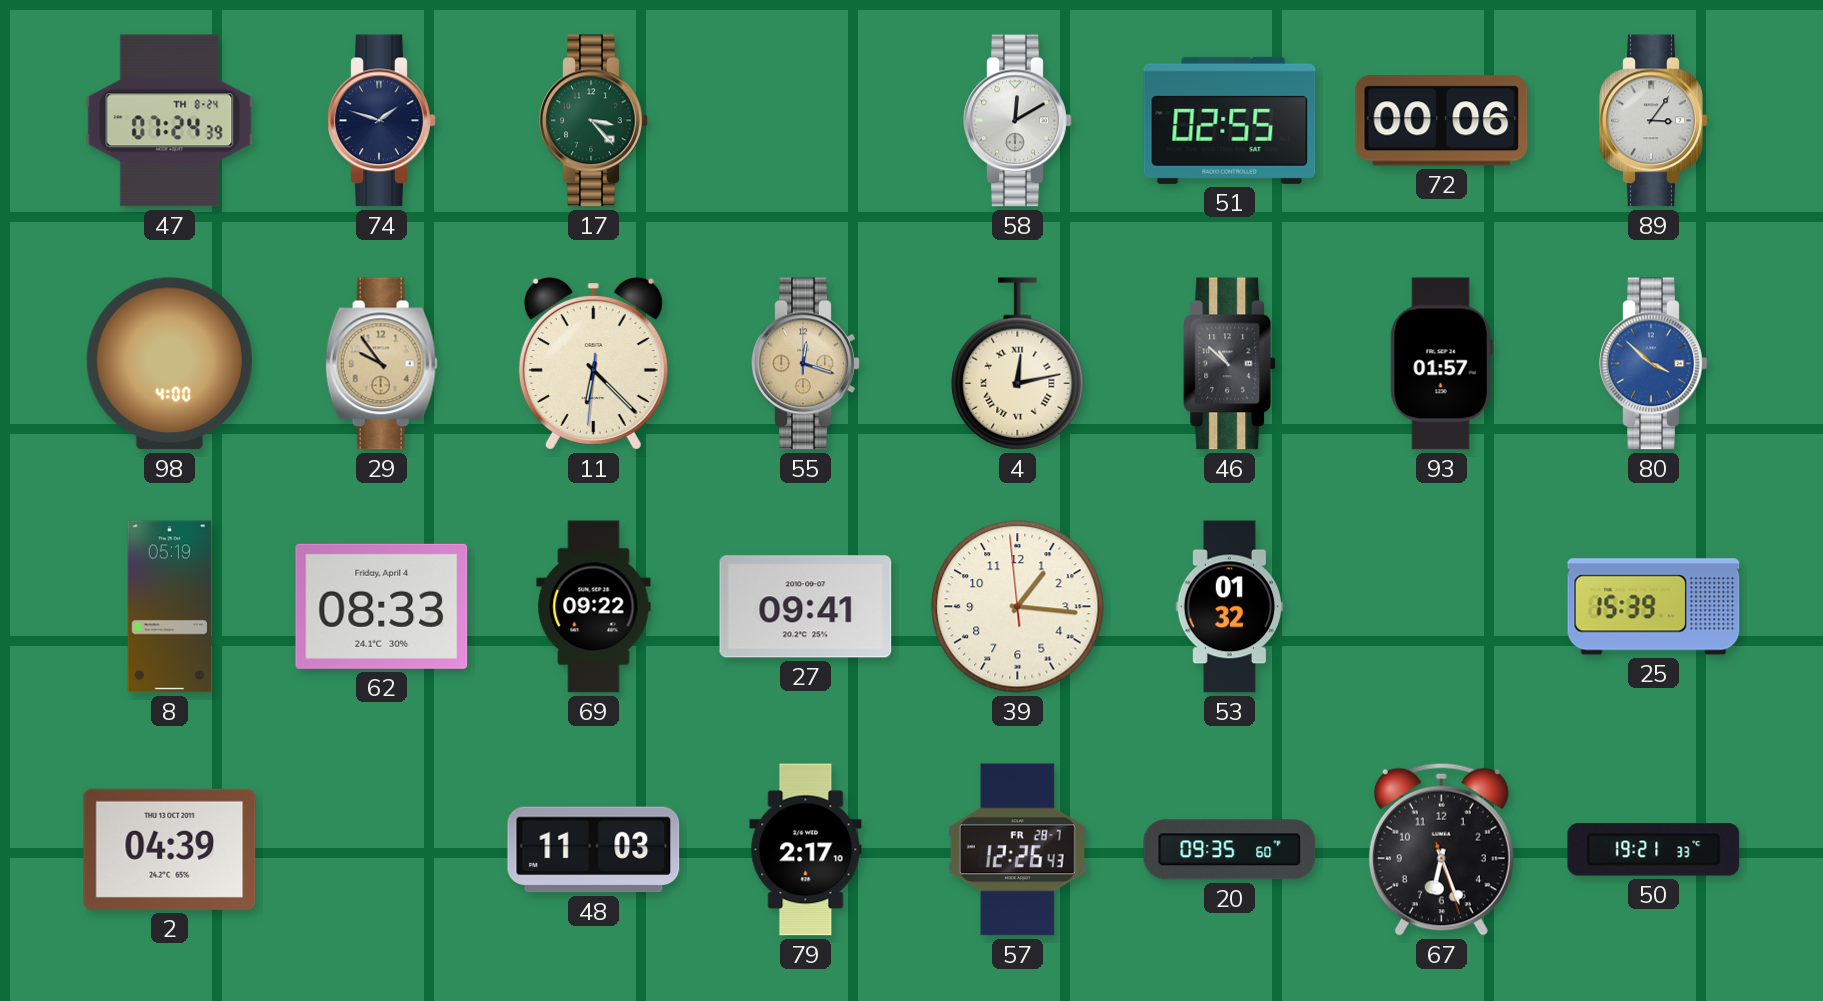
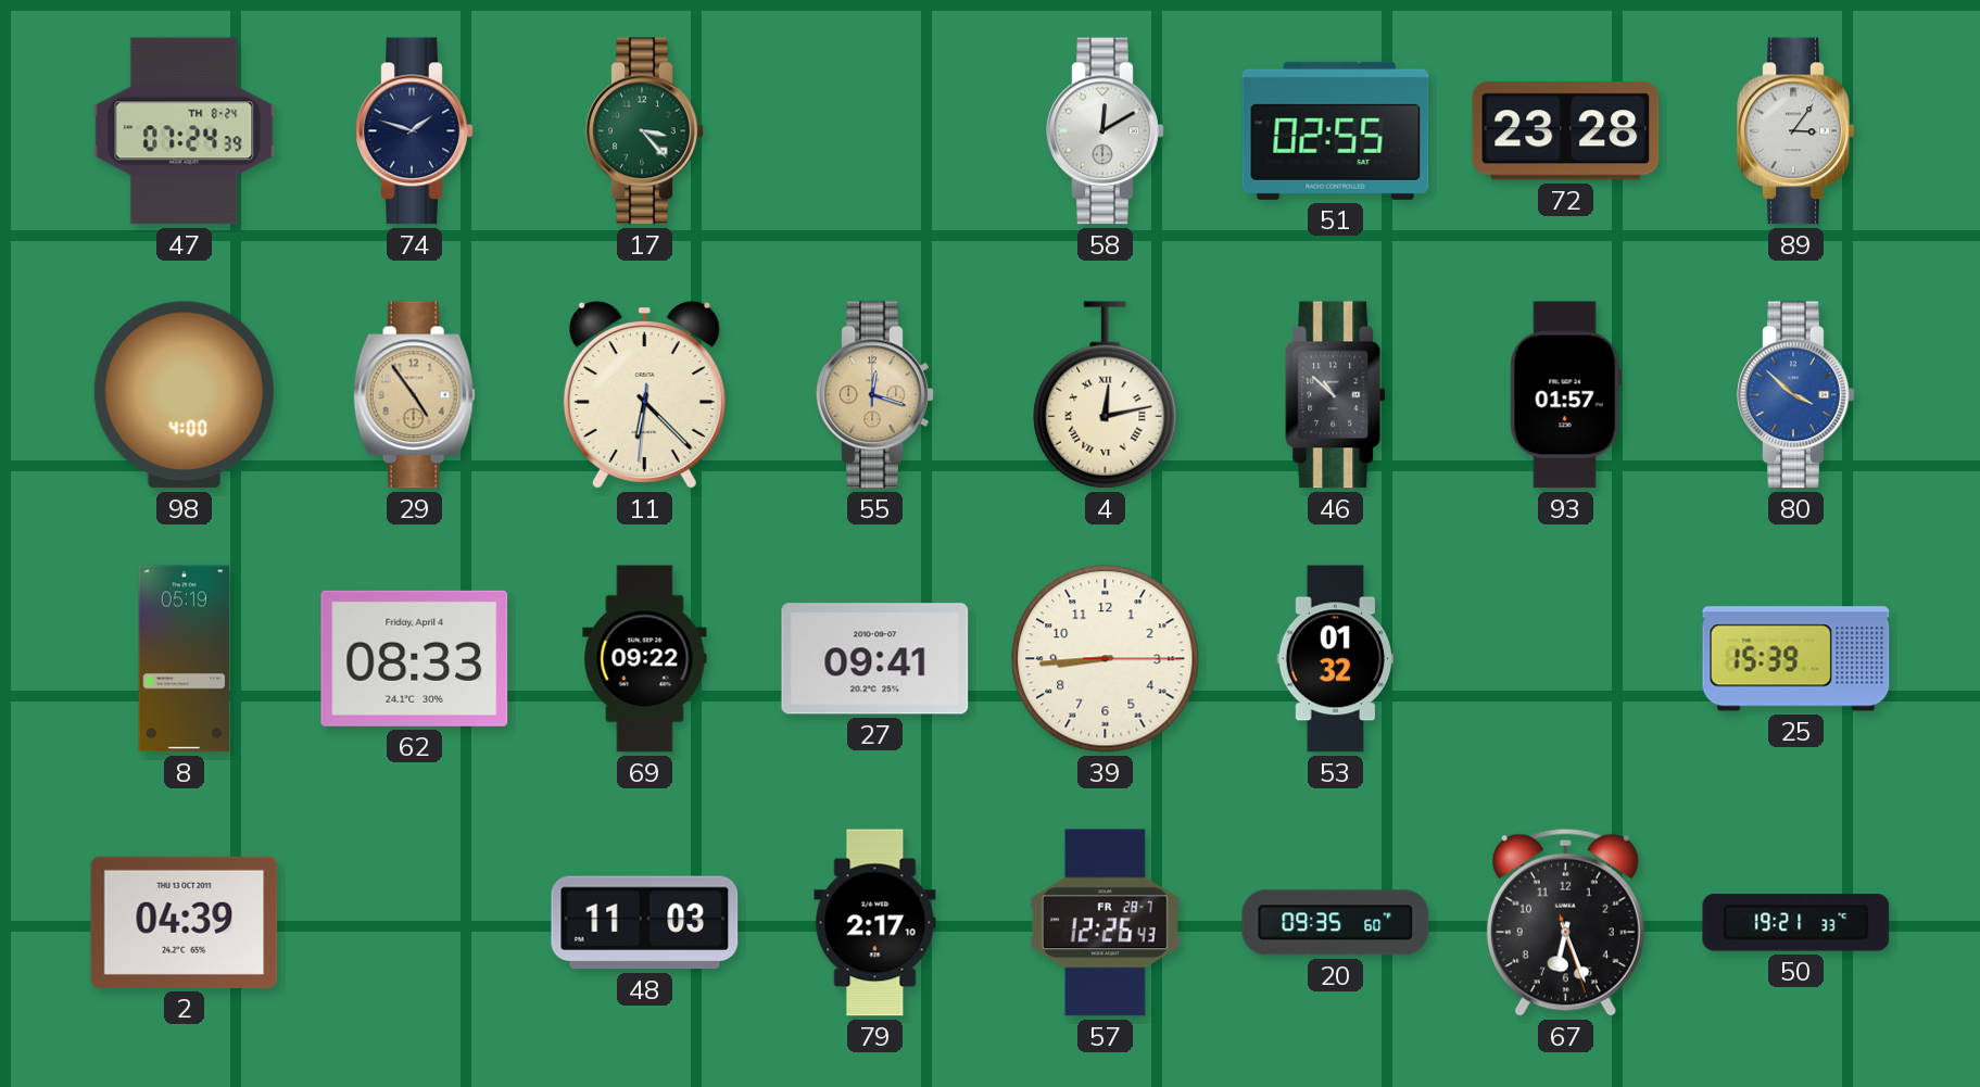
72: 00:06 -> 23:28
29: 9:54 -> 4:54
39: 1:15 -> 8:44
